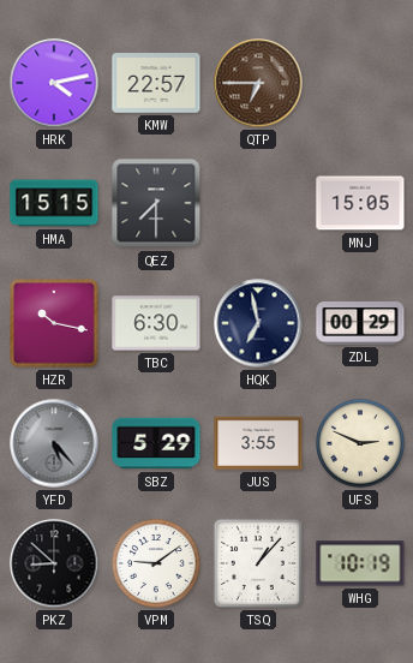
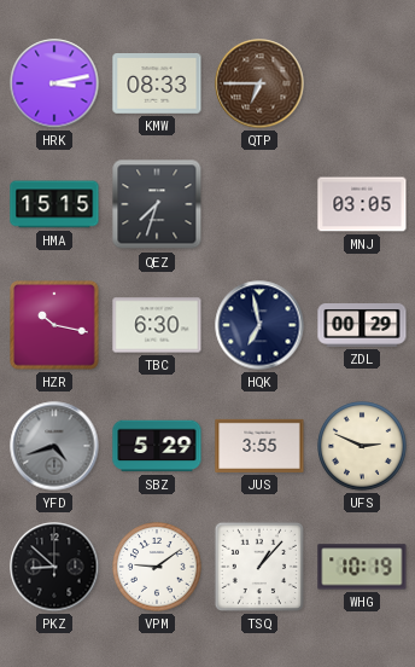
HRK: 4:13 -> 3:13
KMW: 22:57 -> 08:33
QEZ: 7:30 -> 7:33
MNJ: 15:05 -> 03:05
YFD: 5:23 -> 4:42
